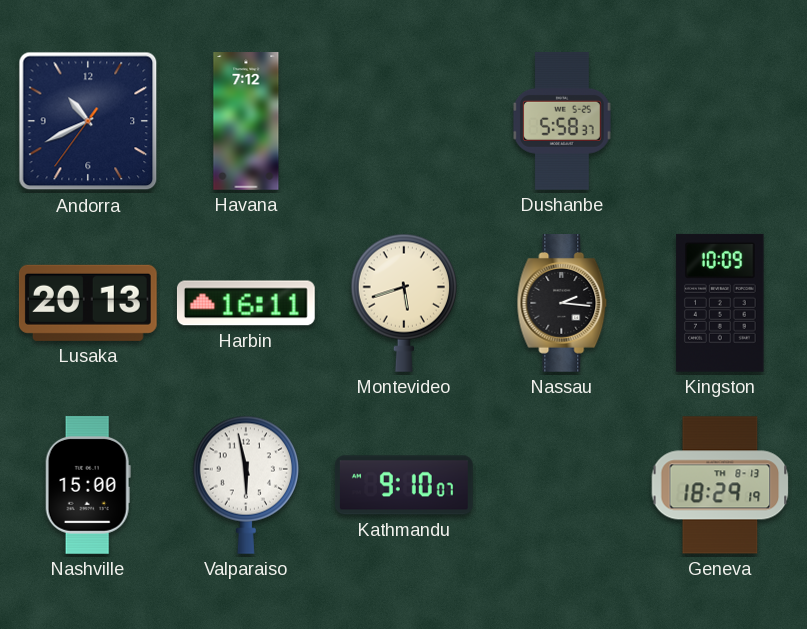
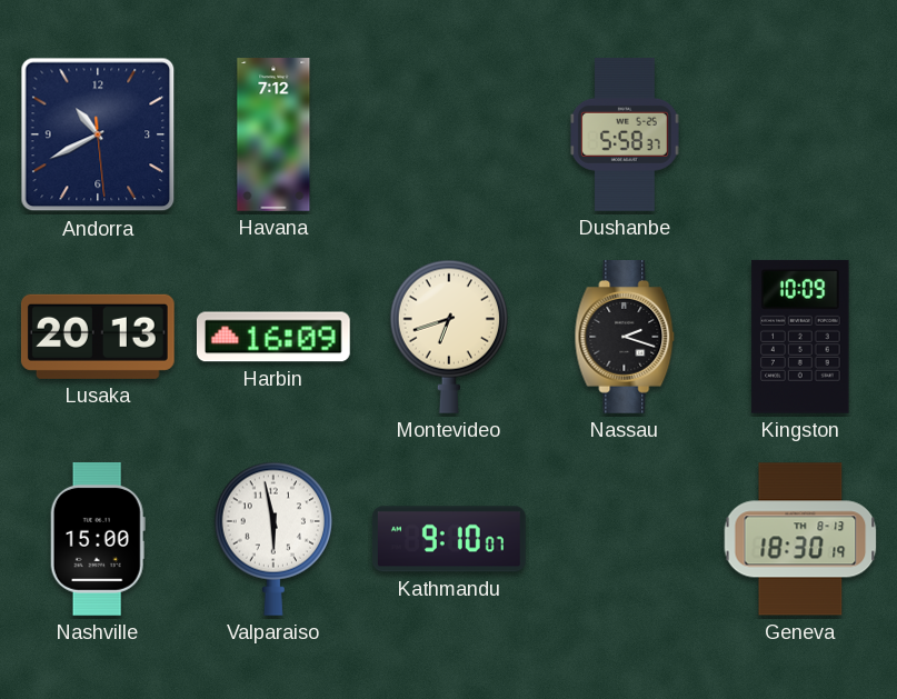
Andorra: 10:40:36 -> 10:40:29
Harbin: 16:11 -> 16:09
Montevideo: 5:42 -> 6:42
Nassau: 2:16 -> 2:18
Geneva: 18:29 -> 18:30
